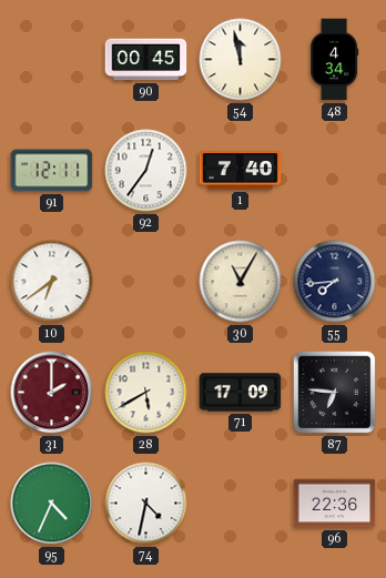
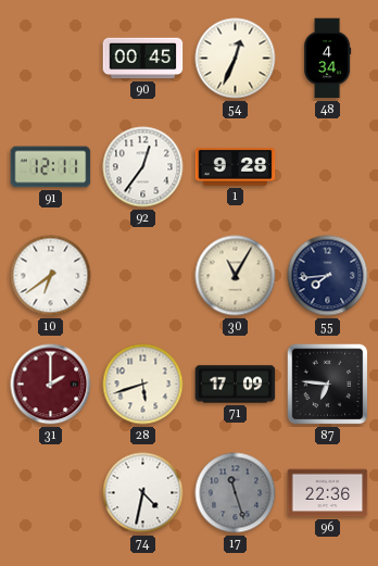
54: 11:58 -> 12:34
1: 7:40 -> 9:28
28: 5:40 -> 5:42
95: 4:34 -> none
17: none -> 11:27
